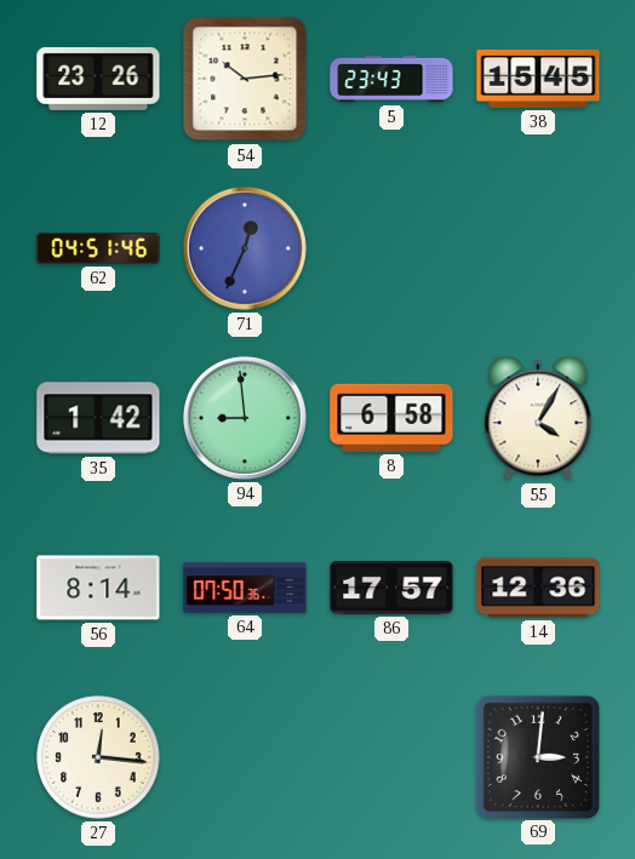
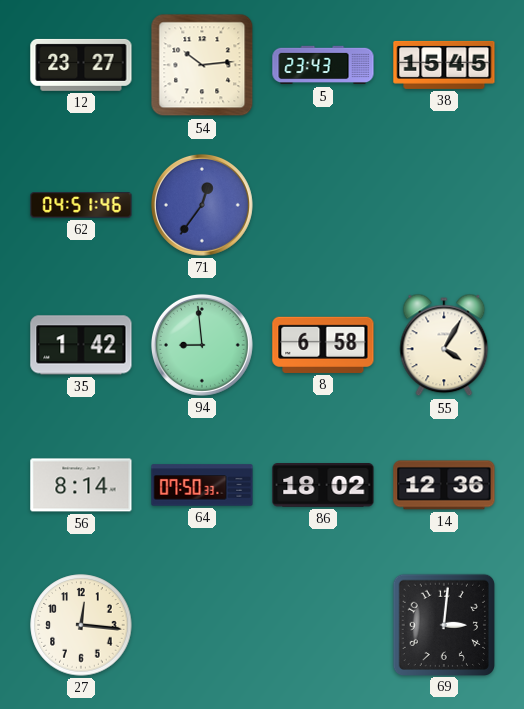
12: 23:26 -> 23:27
71: 12:34 -> 12:36
64: 07:50:36 -> 07:50:33
86: 17:57 -> 18:02
